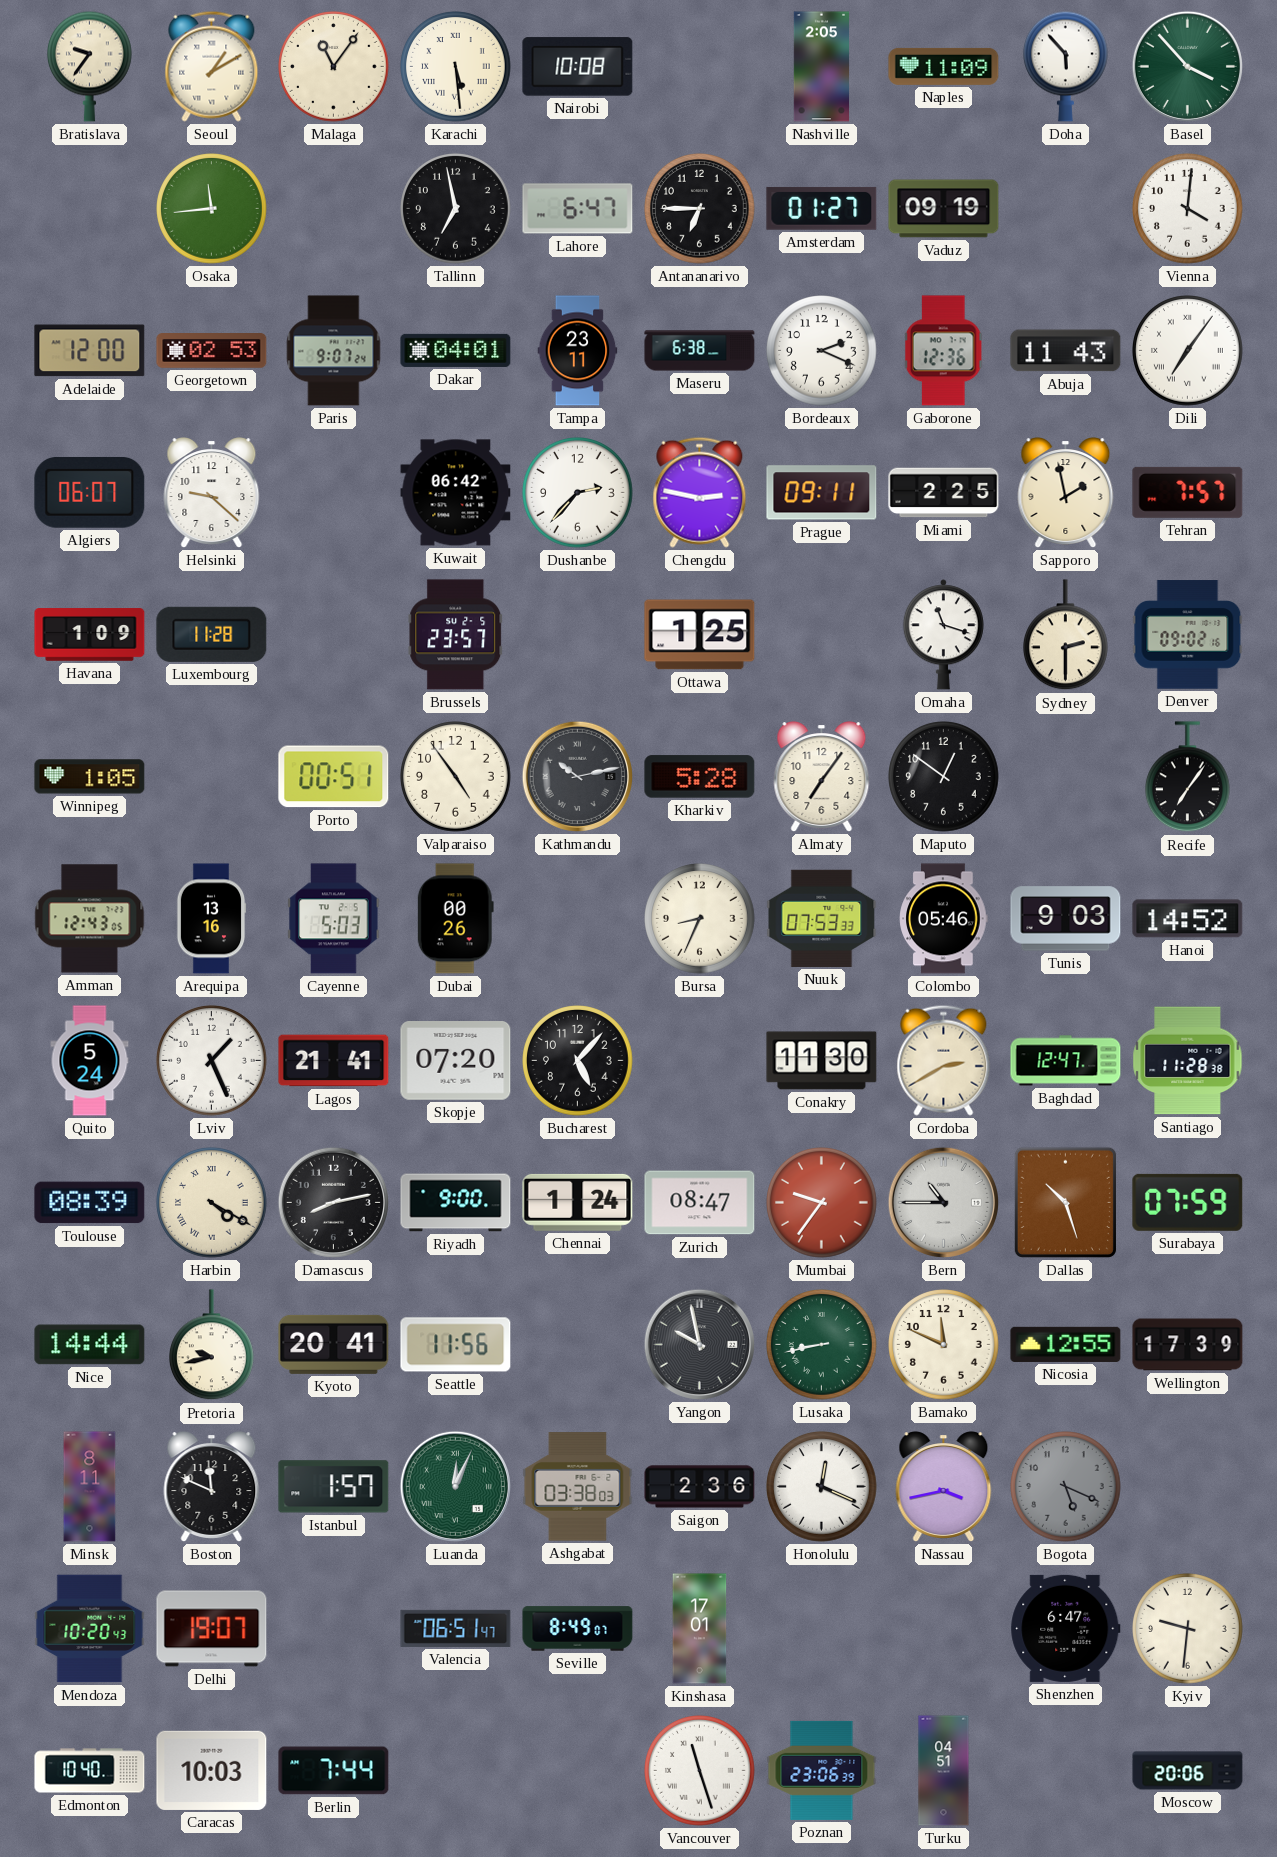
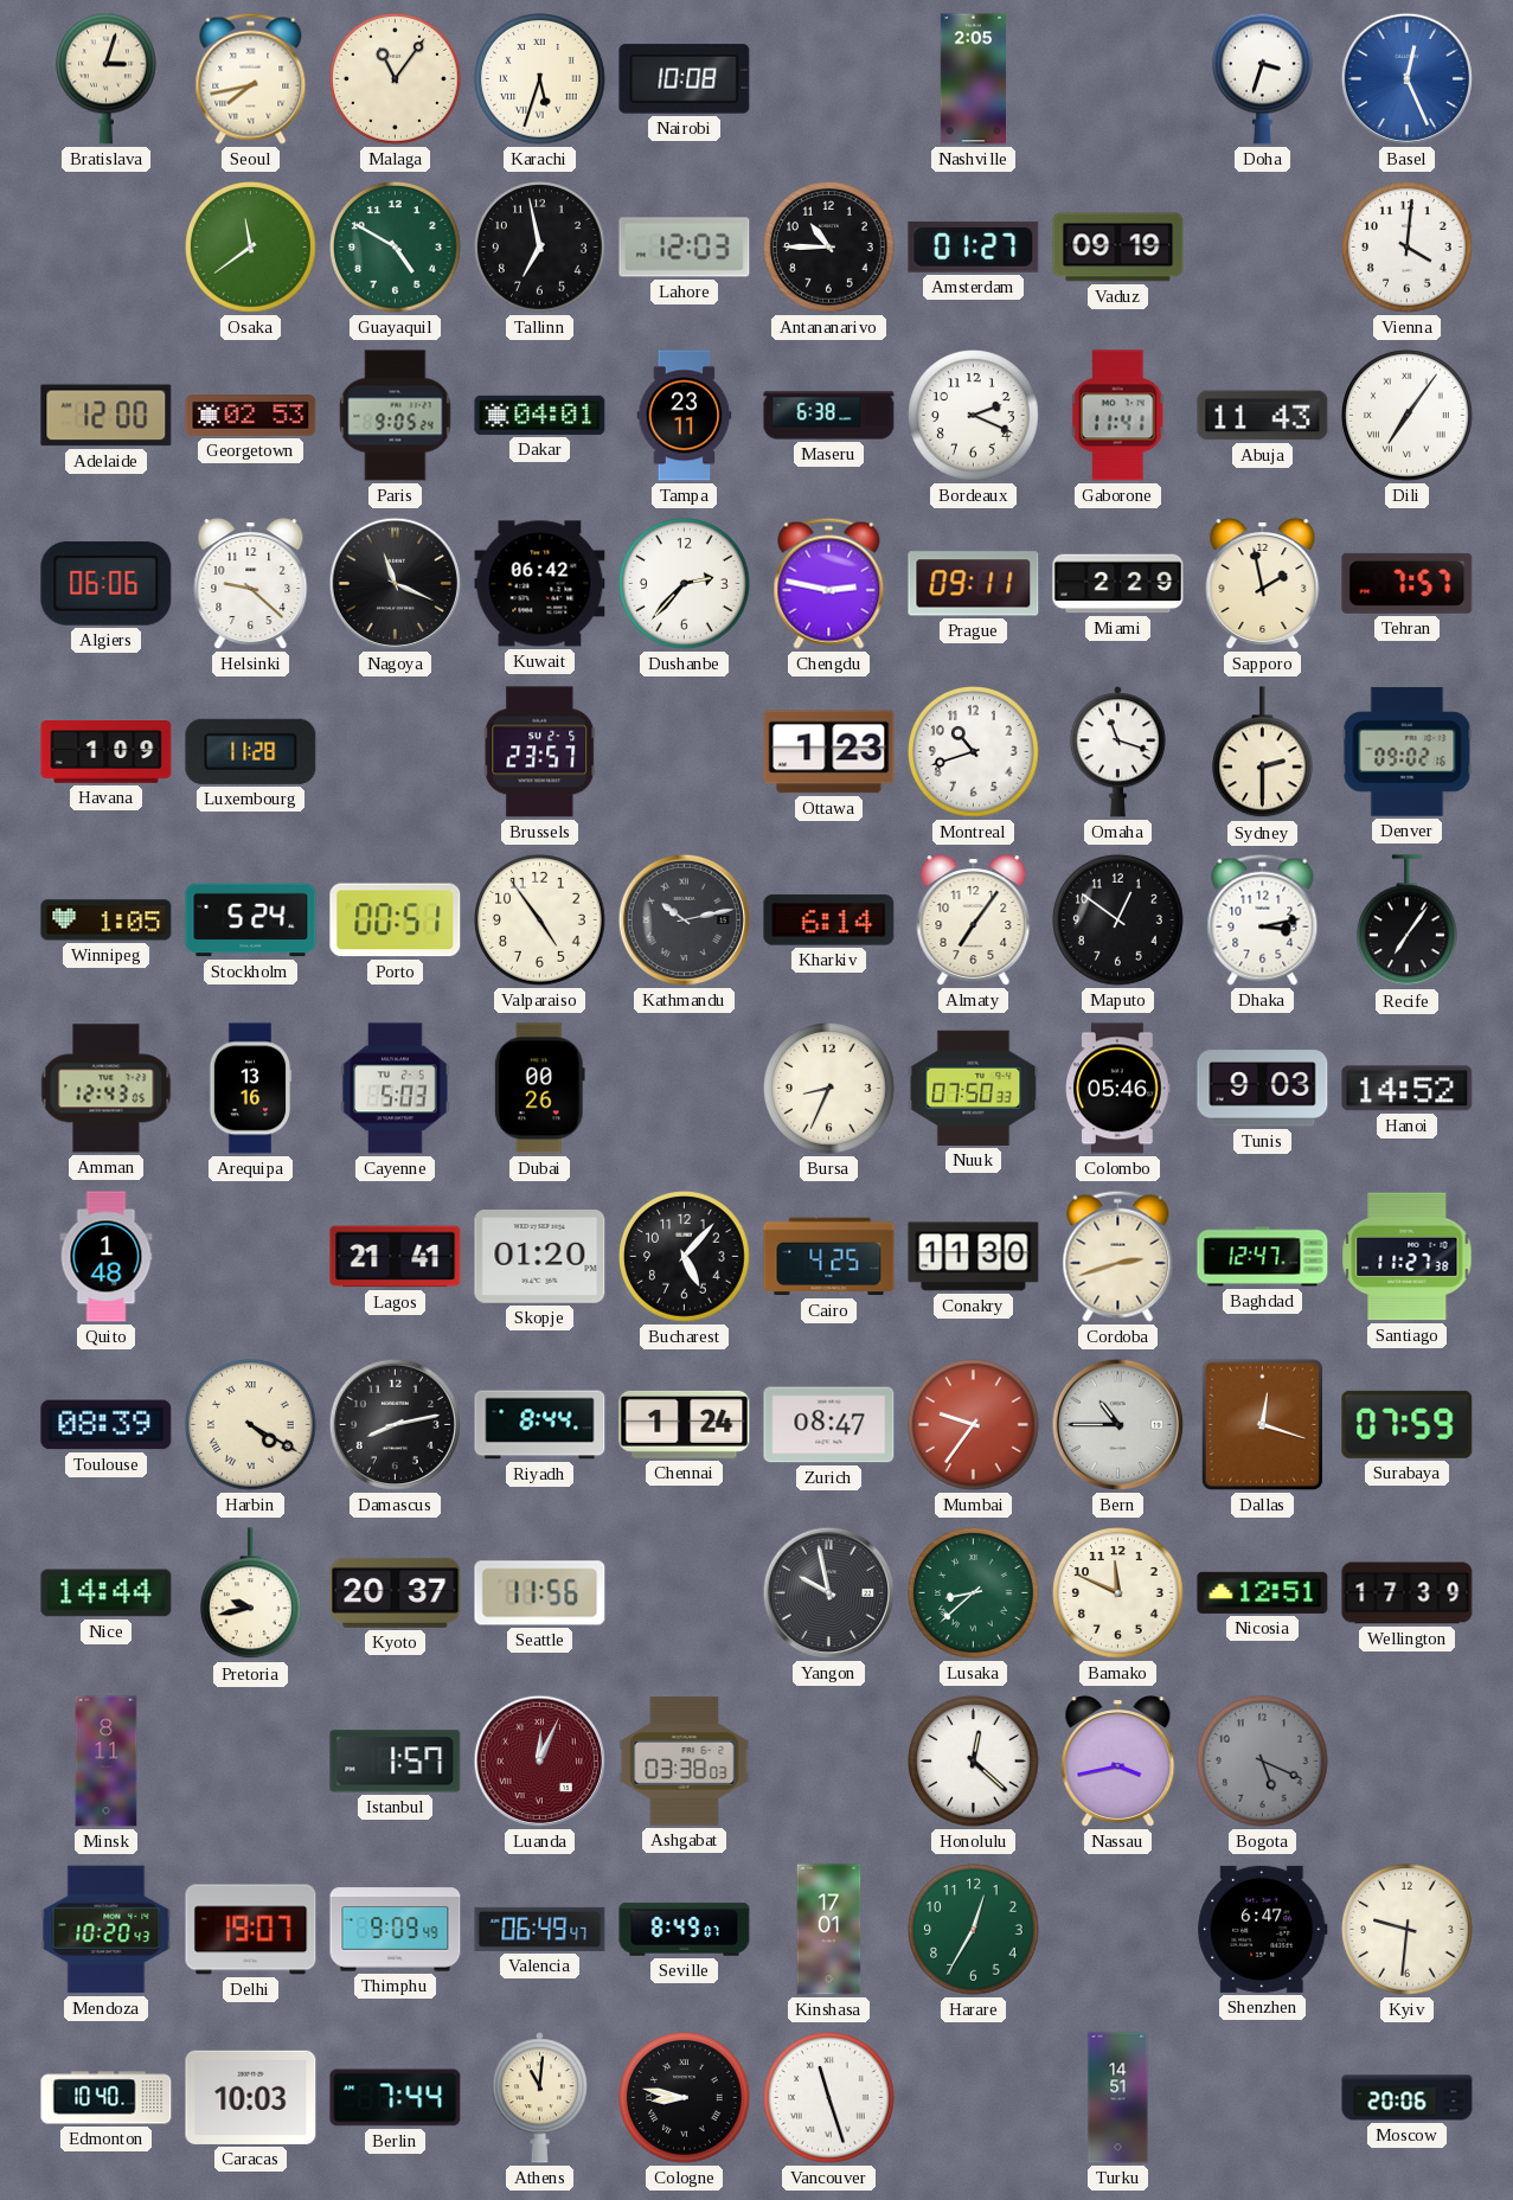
Bratislava: 9:36 -> 3:03
Seoul: 1:10 -> 7:43
Karachi: 5:29 -> 5:33
Naples: 11:09 -> none
Doha: 5:53 -> 3:33
Basel: 3:53 -> 12:26
Basel dial: green -> blue
Osaka: 11:44 -> 11:39
Guayaquil: none -> 4:50
Lahore: 6:47 -> 12:03
Antananarivo: 6:45 -> 10:45
Paris: 9:07 -> 9:05
Gaborone: 12:36 -> 11:41
Algiers: 06:07 -> 06:06
Nagoya: none -> 11:19
Miami: 2:25 -> 2:29
Ottawa: 1:25 -> 1:23
Montreal: none -> 10:42
Stockholm: none -> 5:24
Kharkiv: 5:28 -> 6:14
Dhaka: none -> 3:13
Nuuk: 07:53 -> 07:50
Quito: 5:24 -> 1:48
Lviv: 1:26 -> none
Skopje: 07:20 -> 01:20
Cairo: none -> 4:25
Cordoba: 2:40 -> 2:42
Santiago: 11:28 -> 11:27
Riyadh: 9:00 -> 8:44
Dallas: 10:27 -> 12:18
Kyoto: 20:41 -> 20:37
Lusaka: 8:43 -> 8:38
Nicosia: 12:55 -> 12:51
Boston: 11:49 -> none
Luanda dial: green -> burgundy
Saigon: 2:36 -> none
Honolulu: 12:19 -> 12:22
Thimphu: none -> 9:09
Valencia: 06:51 -> 06:49
Harare: none -> 12:35
Athens: none -> 11:01
Cologne: none -> 8:47
Poznan: 23:06 -> none
Turku: 04:51 -> 14:51
